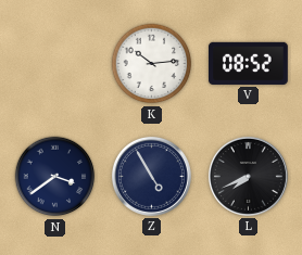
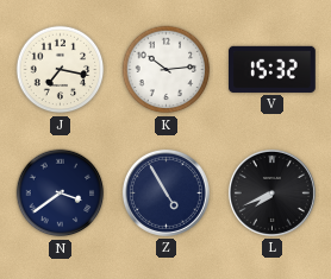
J: none -> 7:17
V: 08:52 -> 15:32
